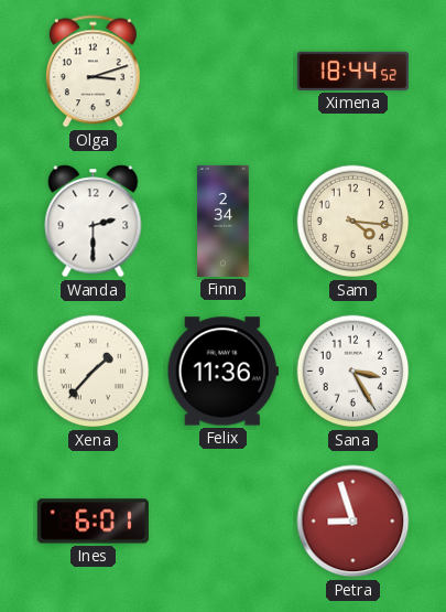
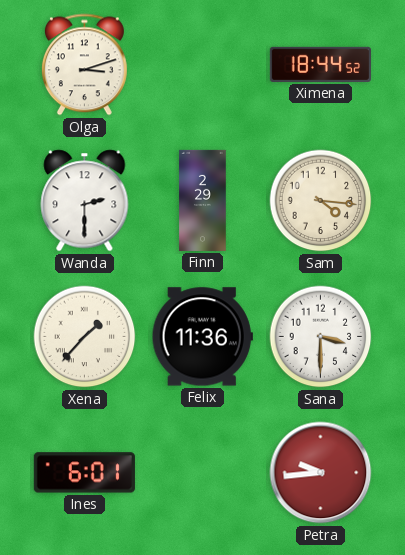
Finn: 2:34 -> 2:29
Sana: 3:25 -> 3:30
Petra: 8:57 -> 9:44
